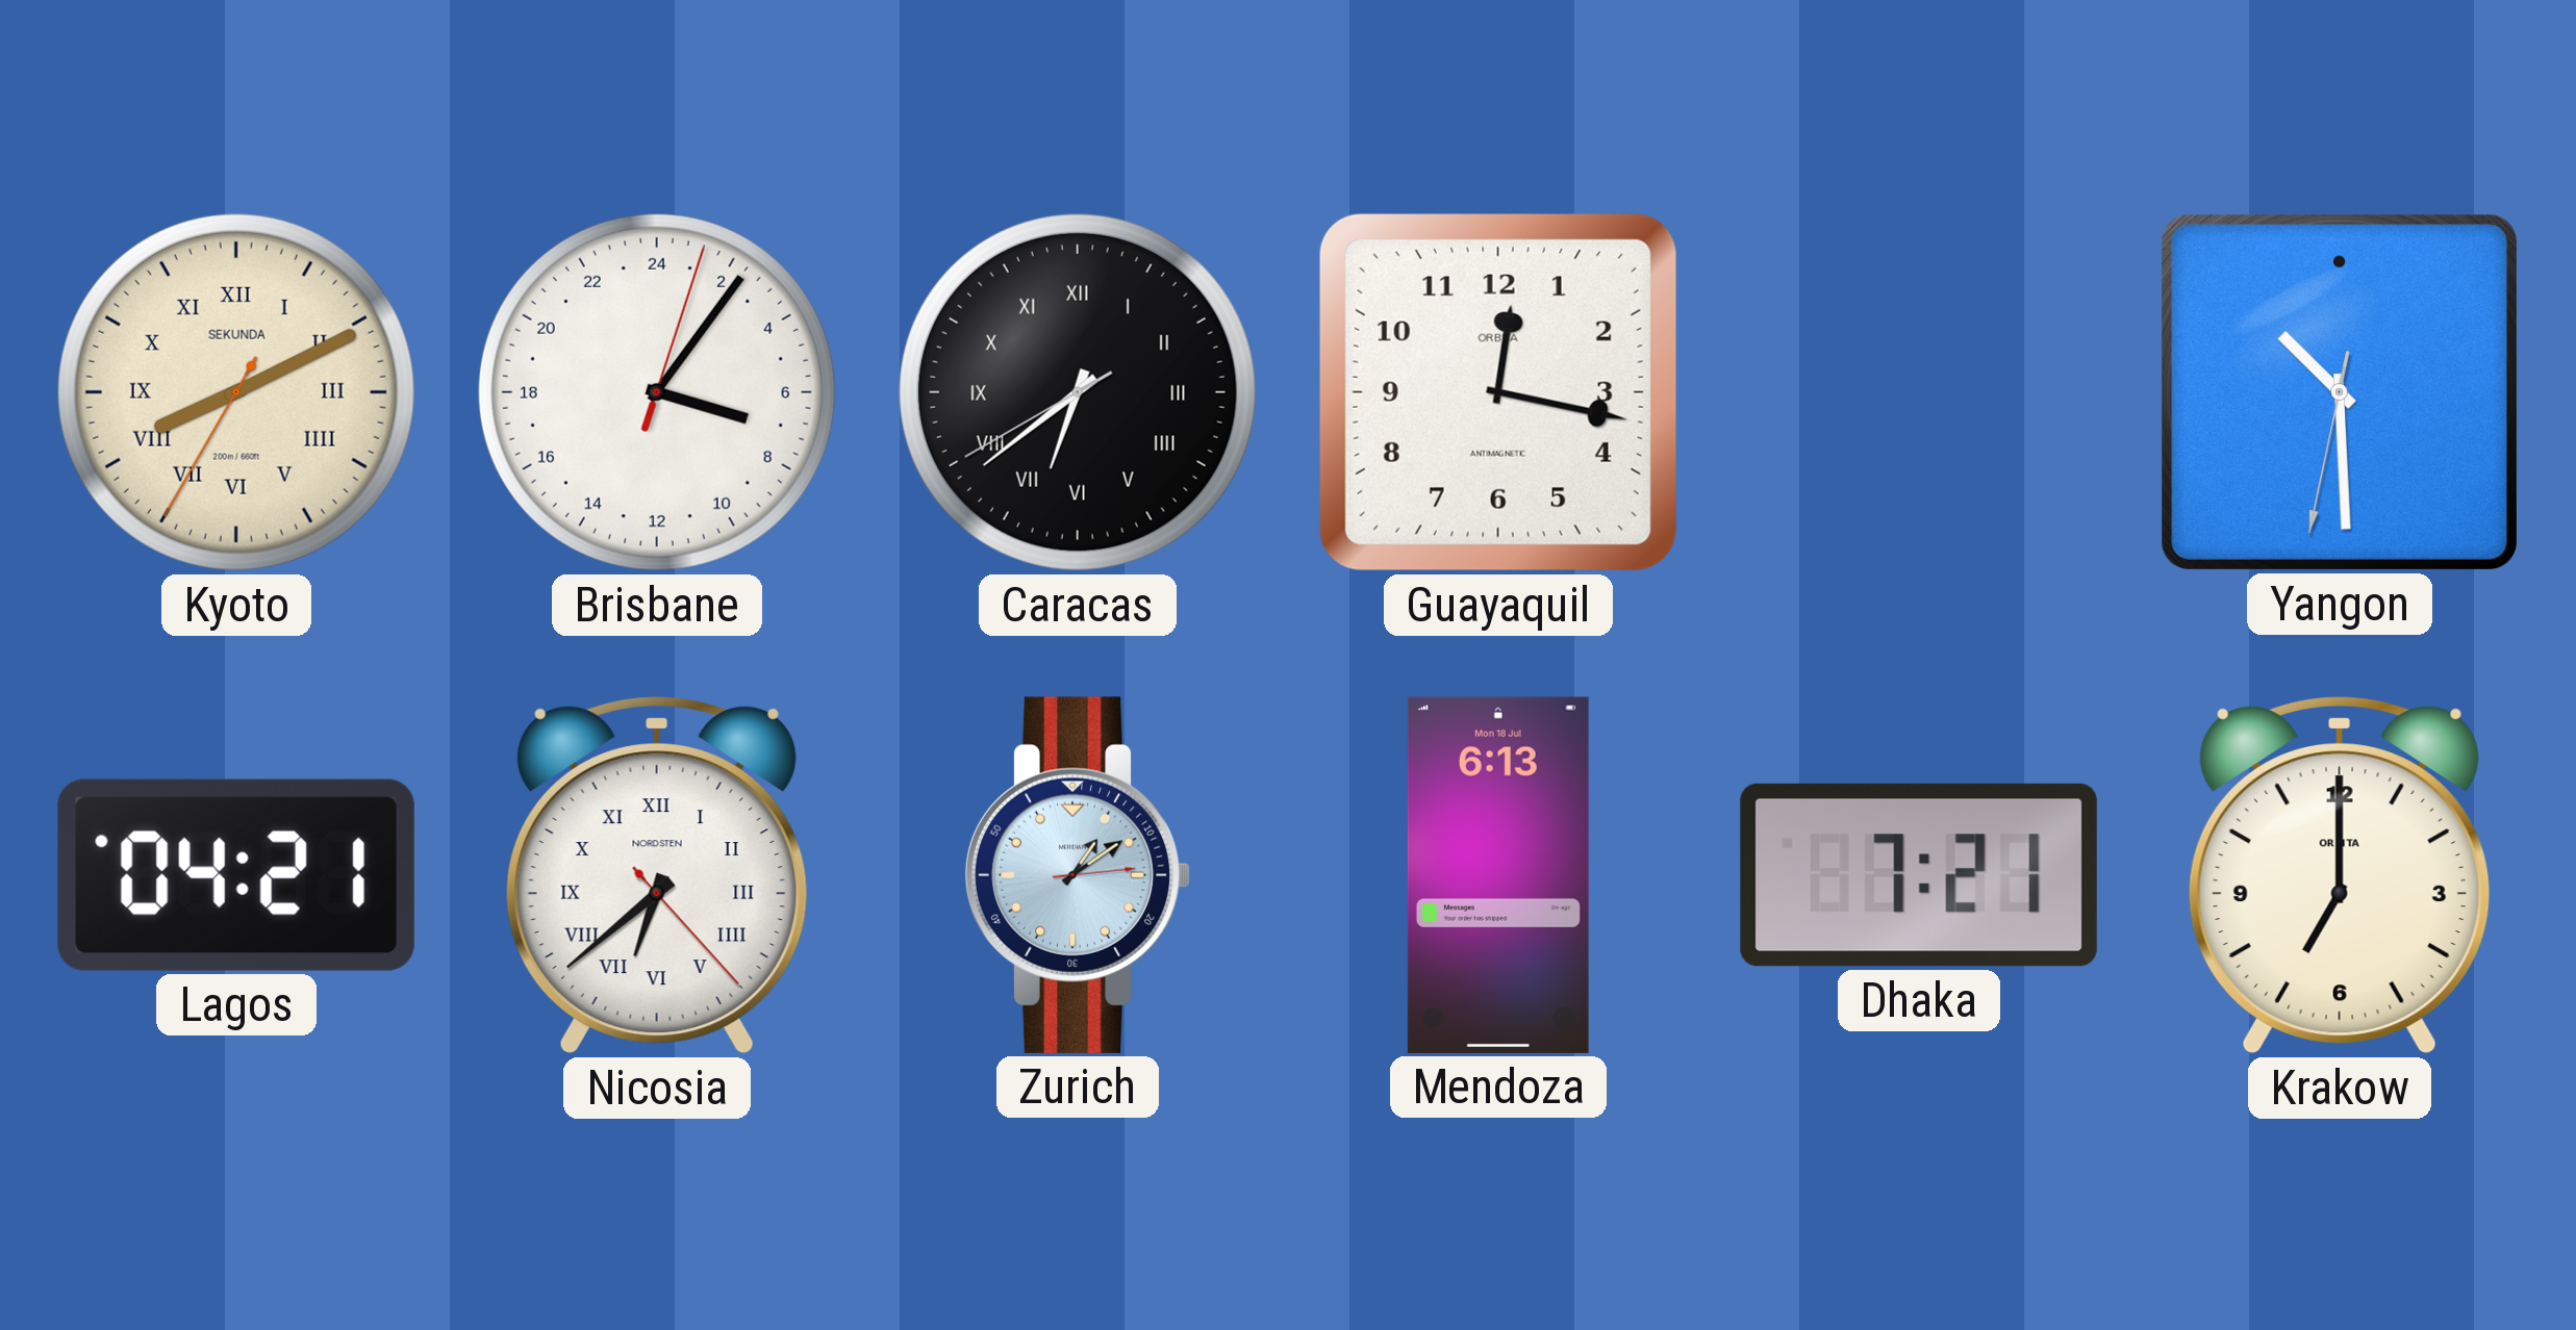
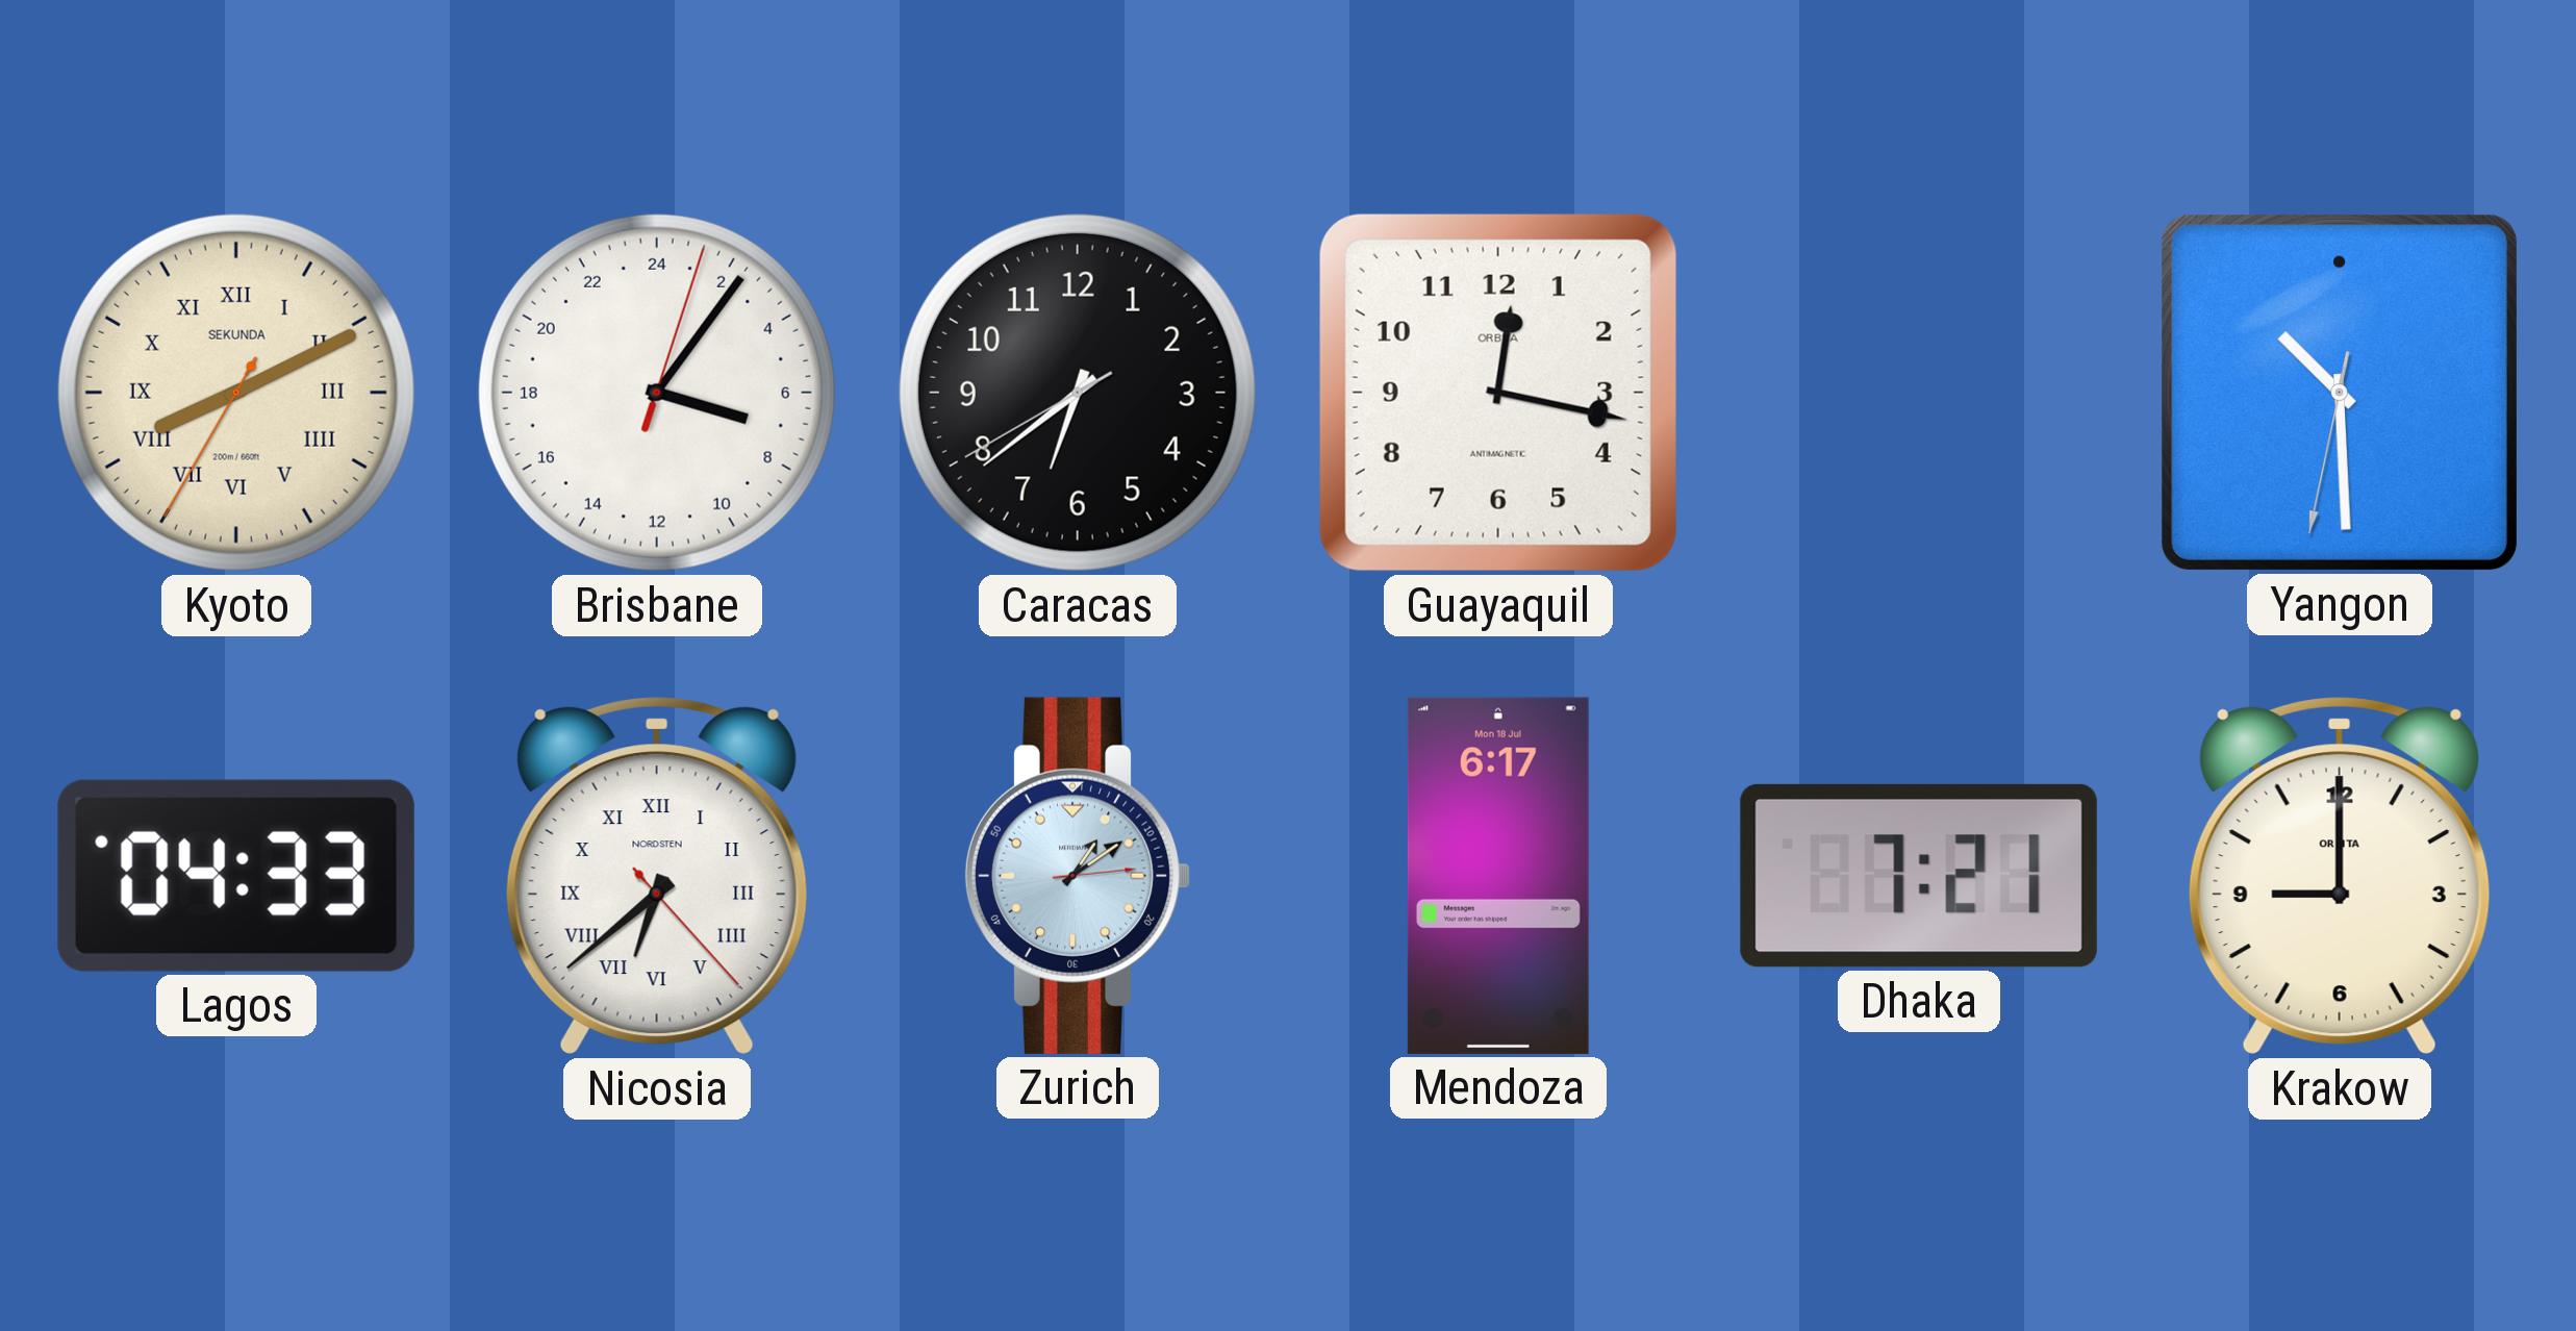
Caracas numerals: Roman -> Arabic
Lagos: 04:21 -> 04:33
Mendoza: 6:13 -> 6:17
Krakow: 7:00 -> 9:00
